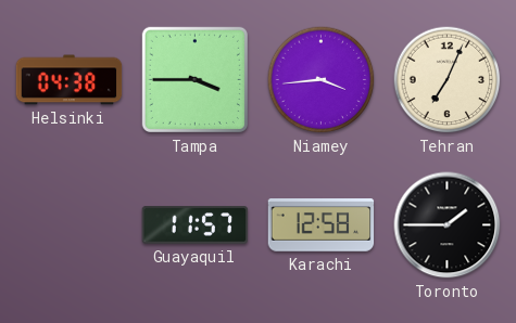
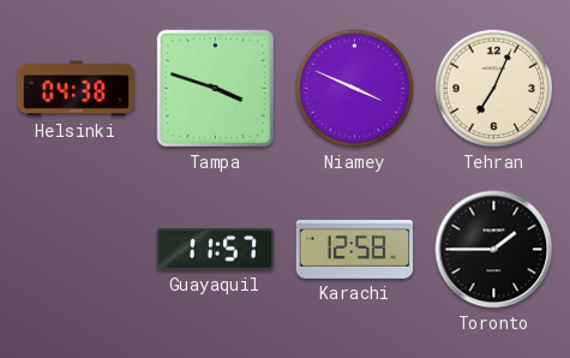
Tampa: 3:45 -> 3:48
Niamey: 3:44 -> 3:49
